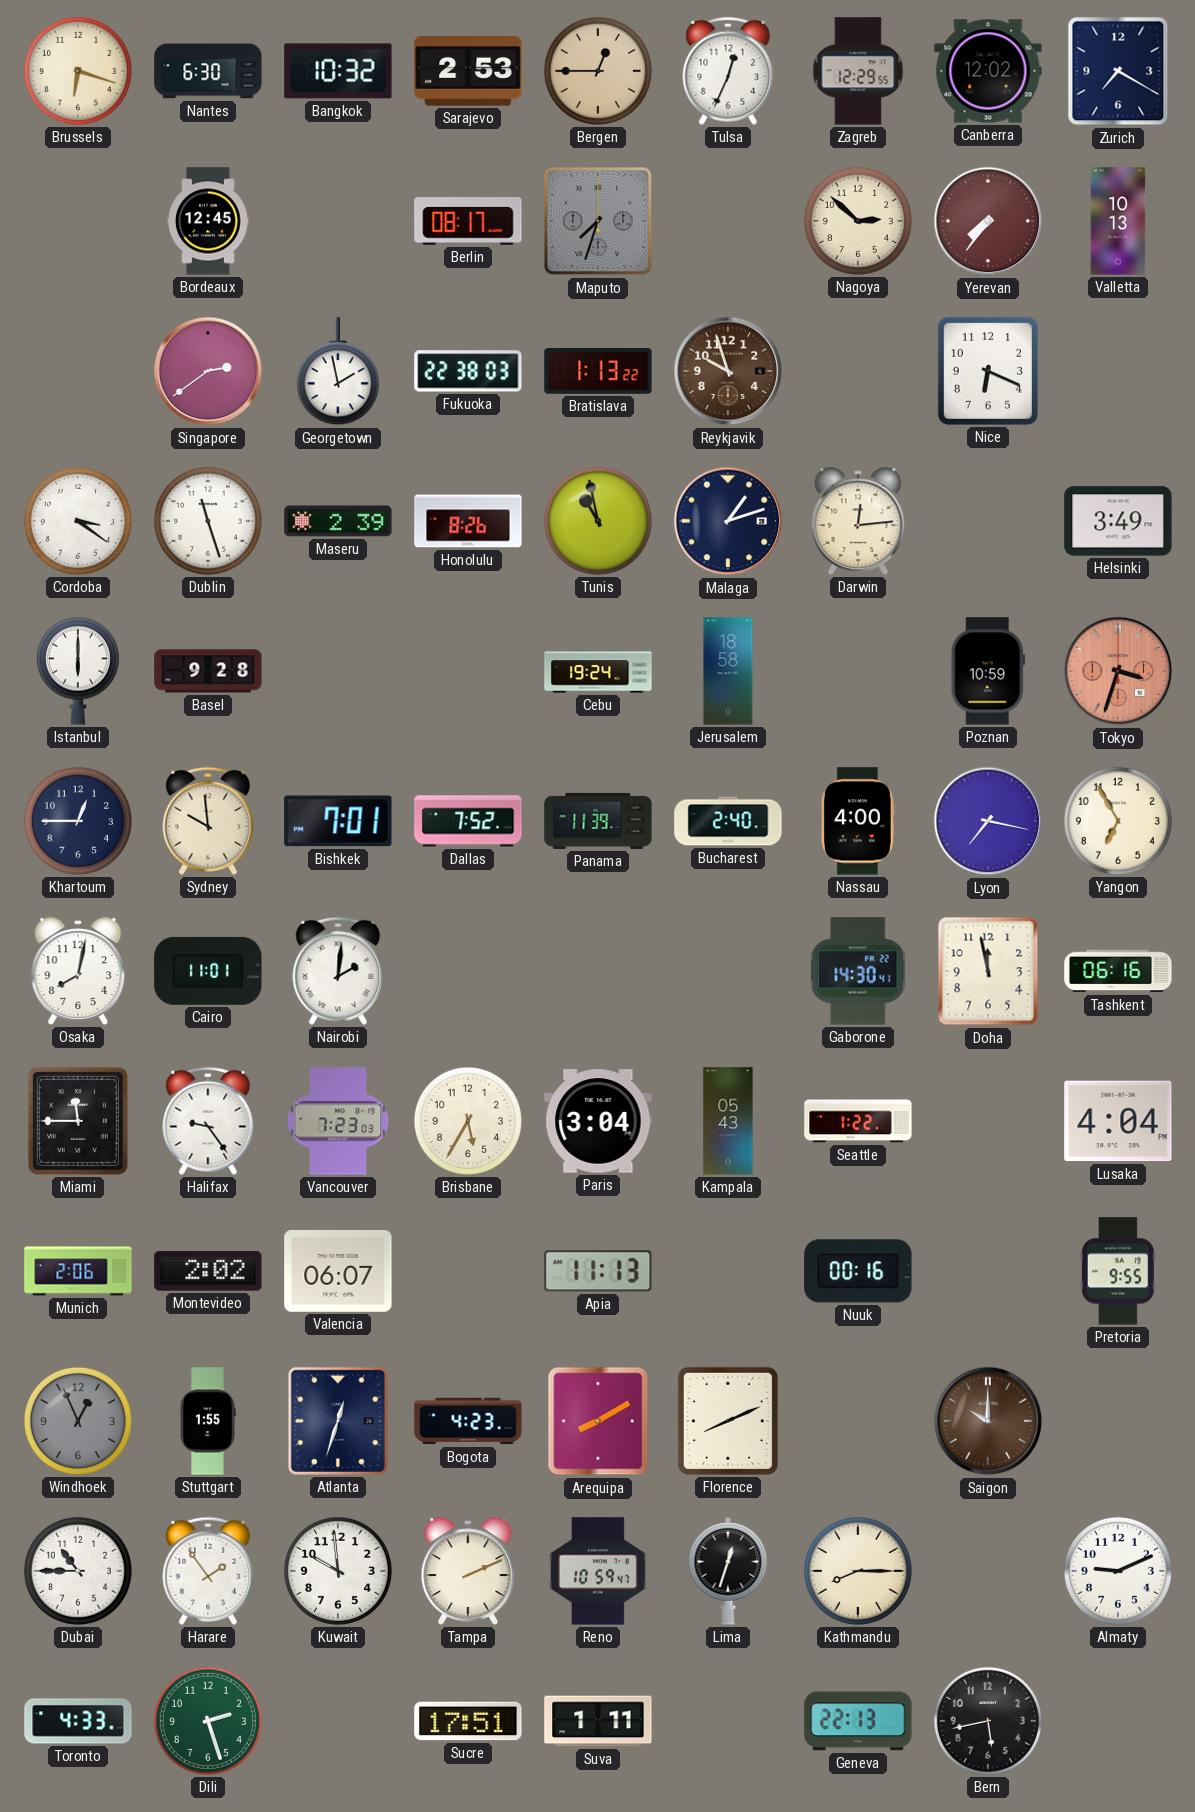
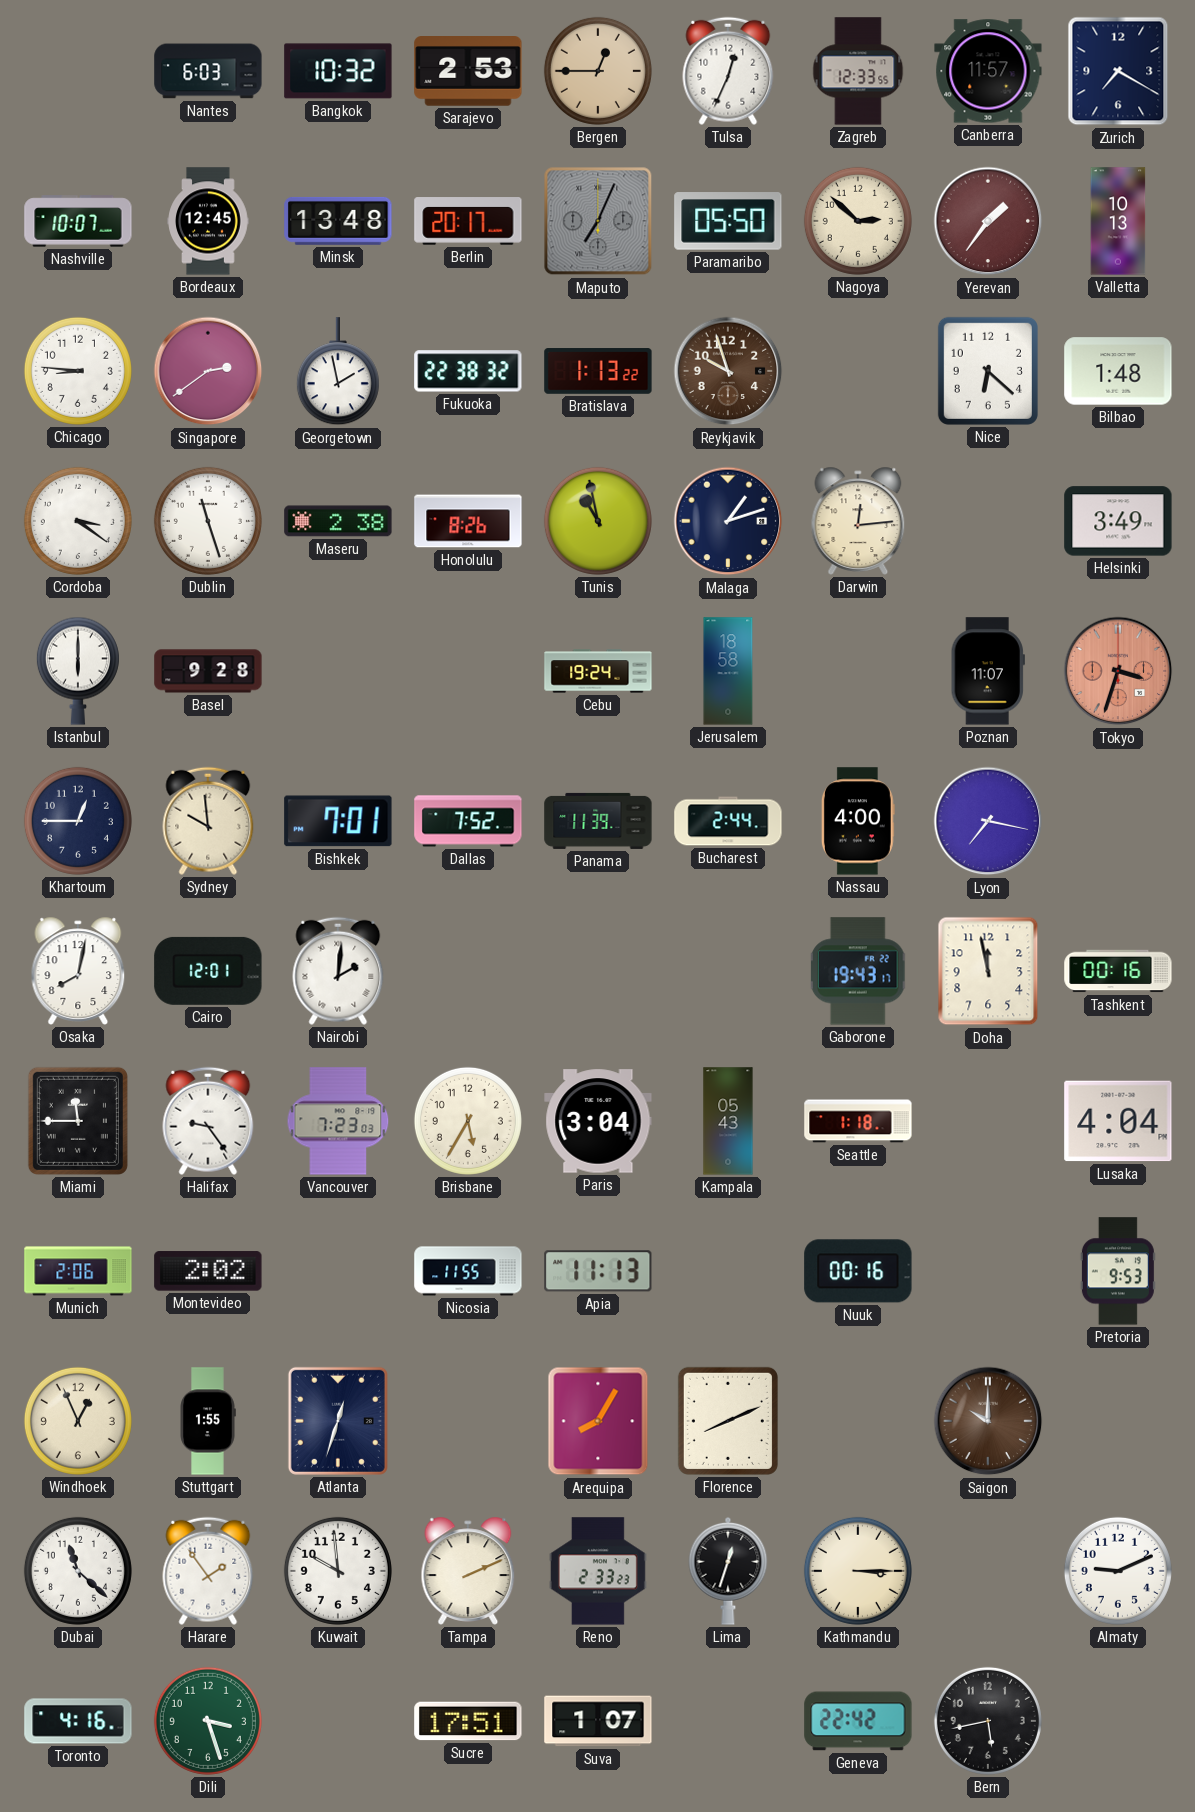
Brussels: 6:18 -> none
Nantes: 6:30 -> 6:03
Zagreb: 12:29 -> 12:33
Canberra: 12:02 -> 11:57
Nashville: none -> 10:07
Minsk: none -> 13:48
Berlin: 08:17 -> 20:17
Maputo: 7:33 -> 7:04
Paramaribo: none -> 05:50
Yerevan: 7:36 -> 1:36
Chicago: none -> 8:46
Fukuoka: 22:38:03 -> 22:38:32
Nice: 6:19 -> 6:22
Bilbao: none -> 1:48
Maseru: 2:39 -> 2:38
Poznan: 10:59 -> 11:07
Bucharest: 2:40 -> 2:44
Yangon: 6:55 -> none
Cairo: 11:01 -> 12:01
Gaborone: 14:30 -> 19:43
Tashkent: 06:16 -> 00:16
Seattle: 1:22 -> 1:18
Valencia: 06:07 -> none
Nicosia: none -> 11:55
Pretoria: 9:55 -> 9:53
Windhoek dial: grey -> cream
Bogota: 4:23 -> none
Arequipa: 8:10 -> 8:05
Dubai: 10:45 -> 11:22
Reno: 10:59 -> 2:33
Kathmandu: 8:15 -> 3:15
Toronto: 4:33 -> 4:16
Dili: 2:27 -> 3:27
Suva: 1:11 -> 1:07
Geneva: 22:13 -> 22:42
